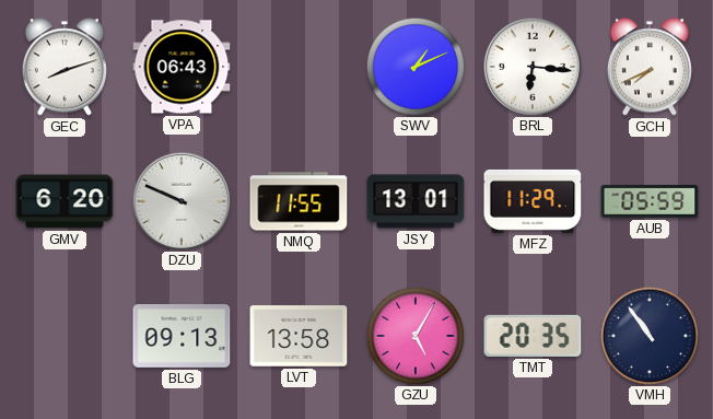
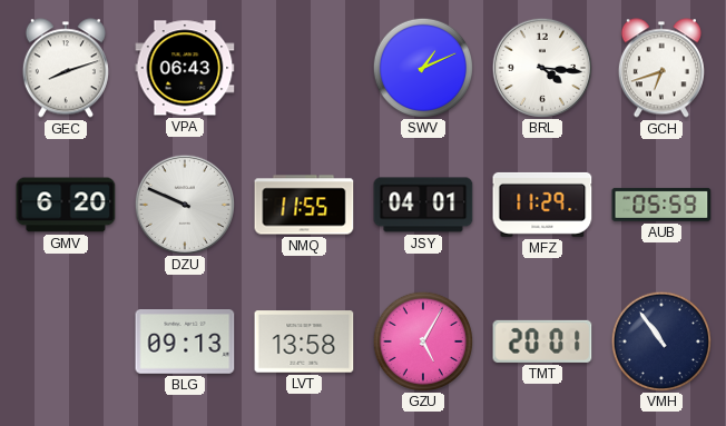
BRL: 6:16 -> 4:16
GCH: 7:41 -> 6:42
JSY: 13:01 -> 04:01
TMT: 20:35 -> 20:01
